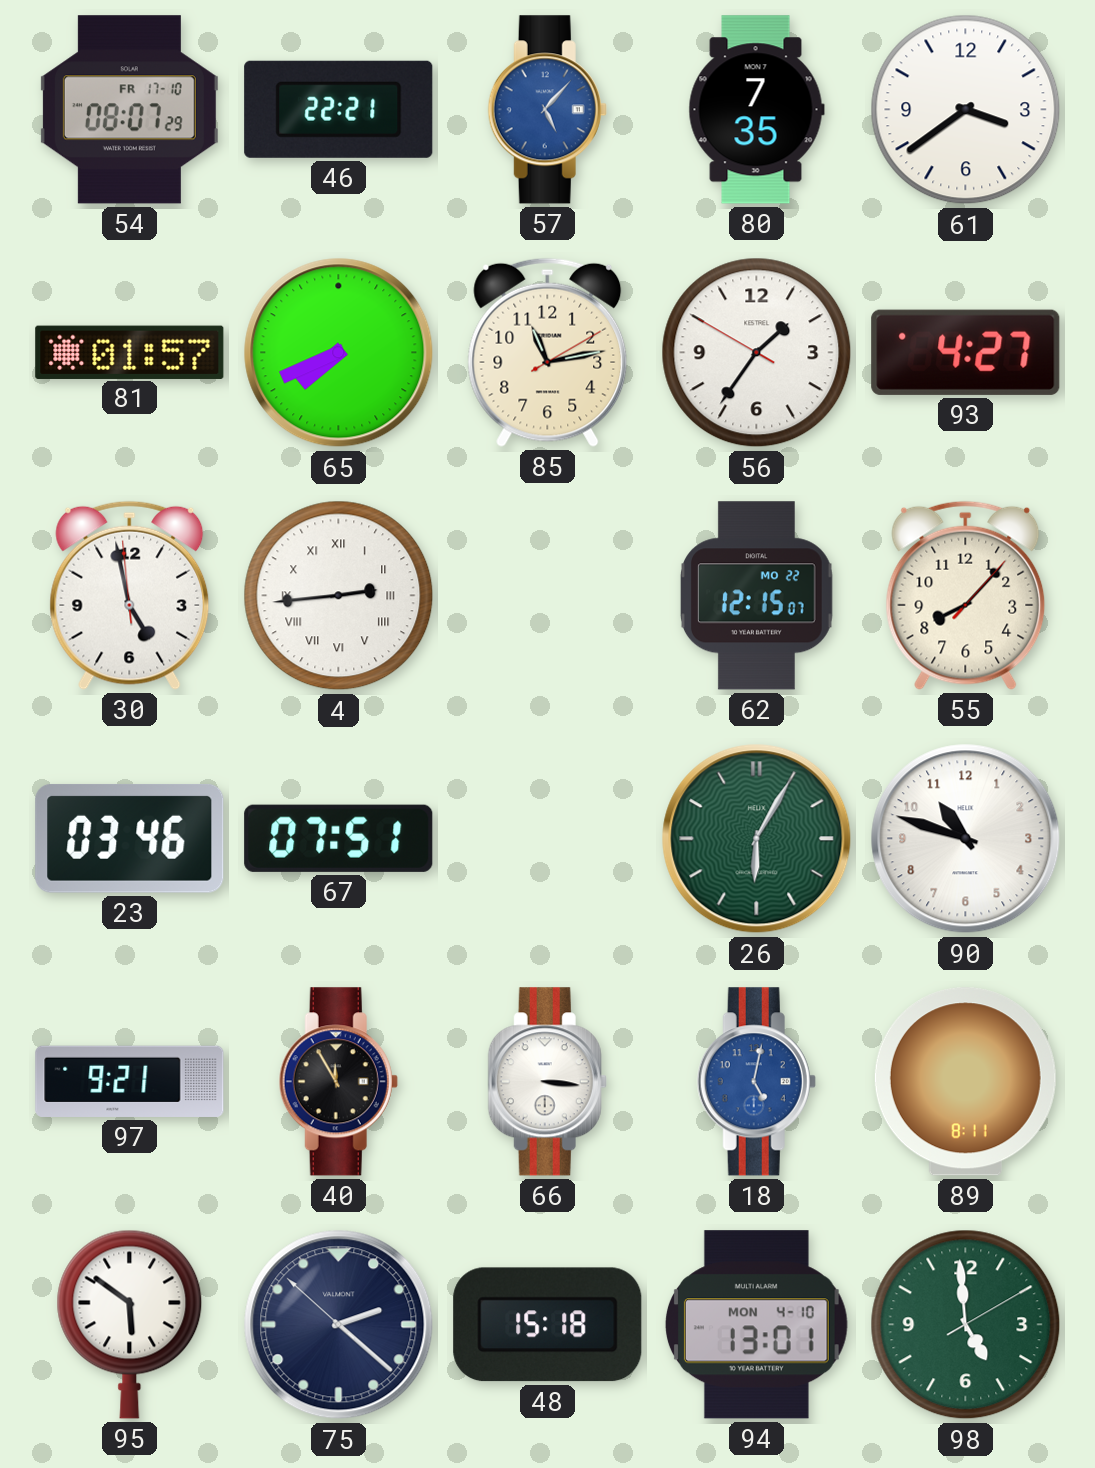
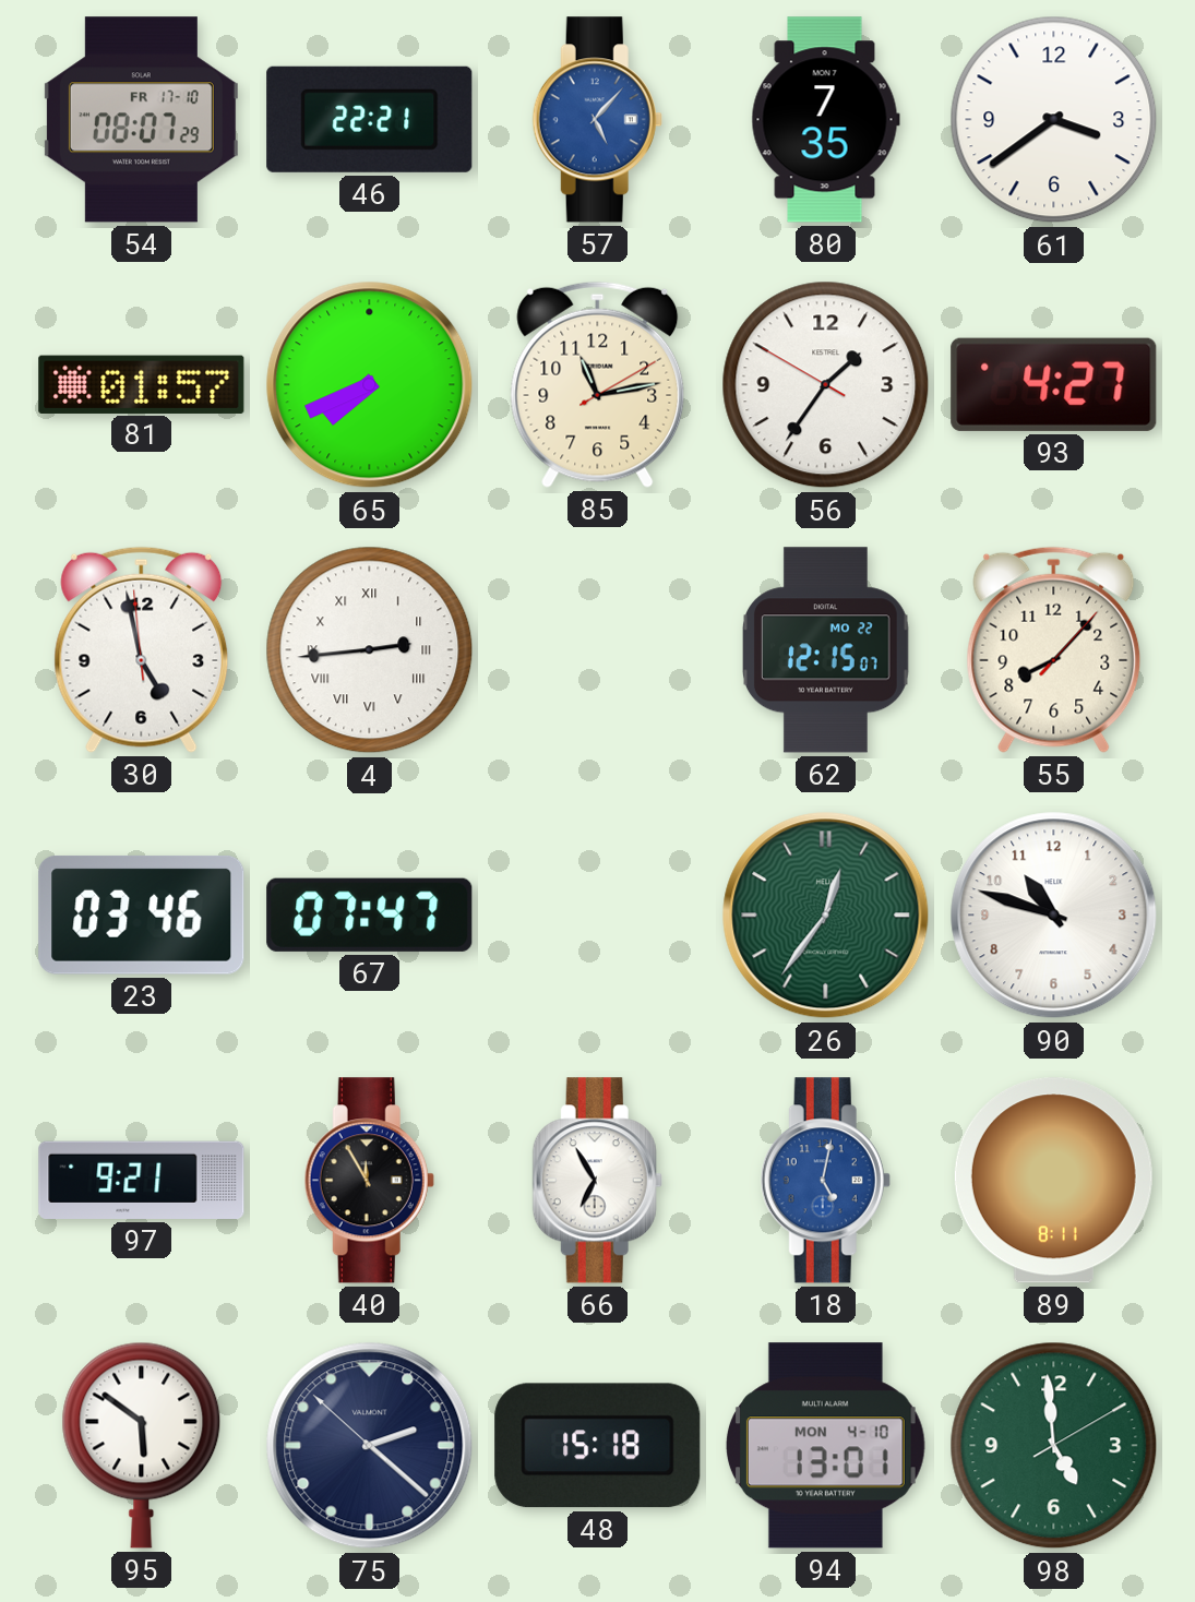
67: 07:51 -> 07:47
26: 6:05 -> 12:36
66: 3:16 -> 6:55
